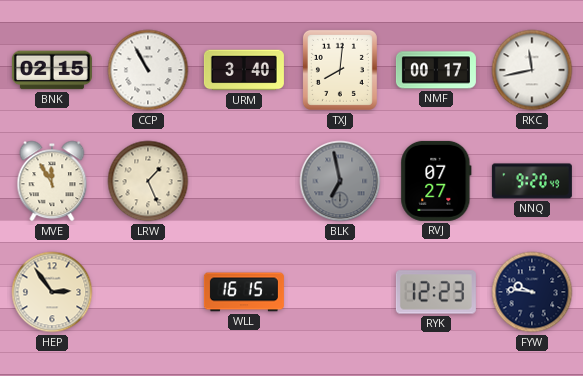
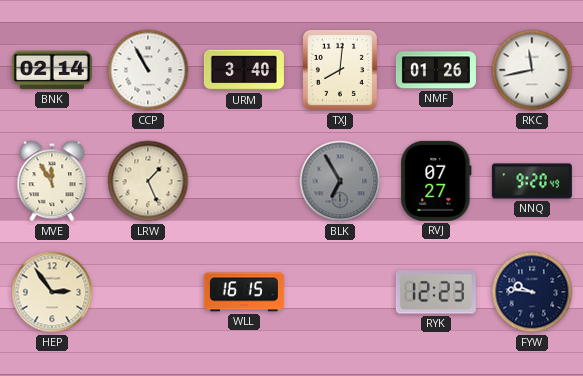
BNK: 02:15 -> 02:14
NMF: 00:17 -> 01:26
BLK: 6:58 -> 6:55
